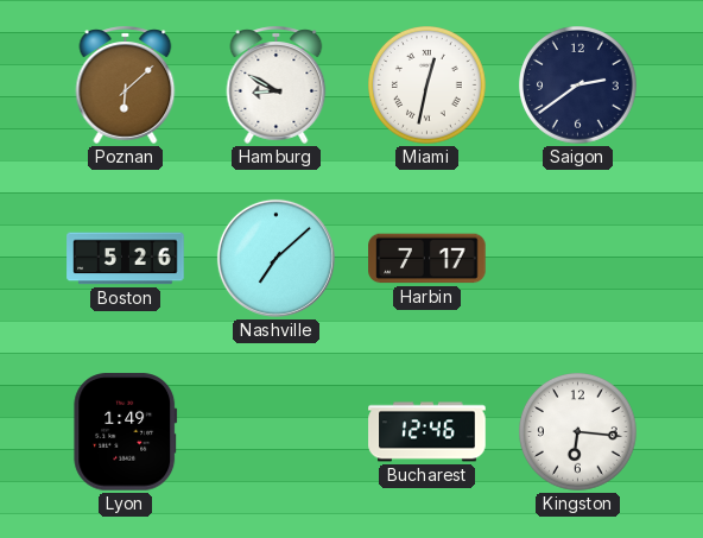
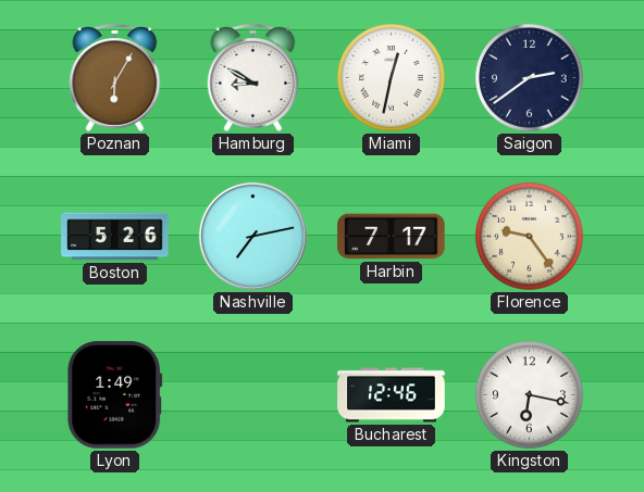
Poznan: 6:08 -> 6:05
Nashville: 7:08 -> 7:13
Florence: none -> 9:24
Kingston: 6:16 -> 6:17
